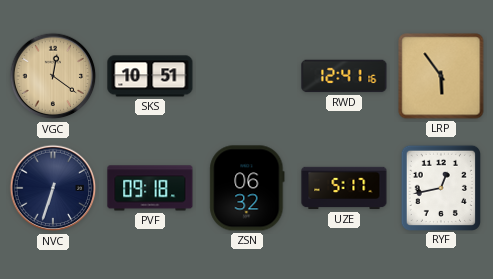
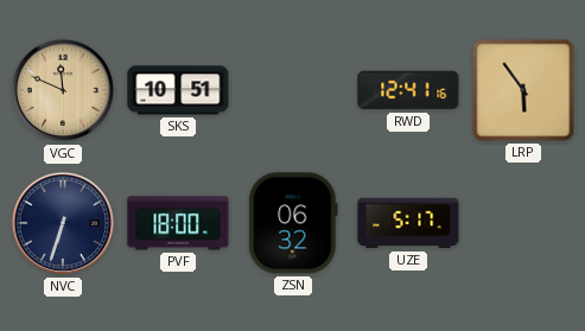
VGC: 12:21 -> 11:49
PVF: 09:18 -> 18:00
RYF: 12:43 -> none
